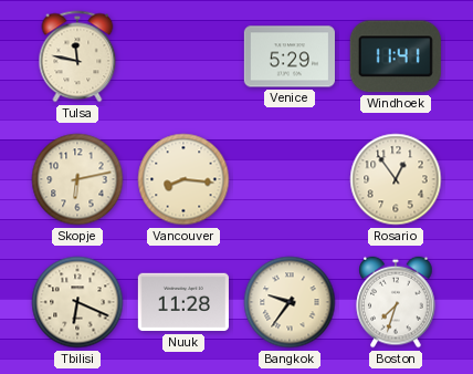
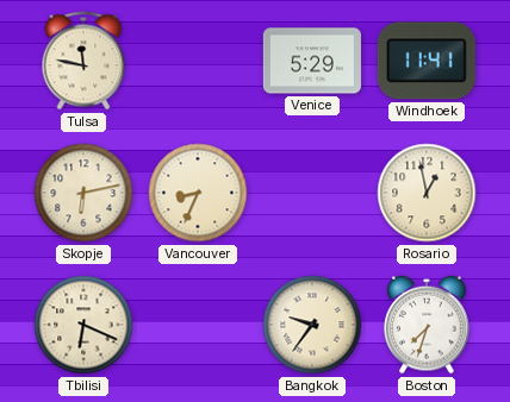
Vancouver: 8:16 -> 8:34
Rosario: 12:54 -> 12:58
Nuuk: 11:28 -> none
